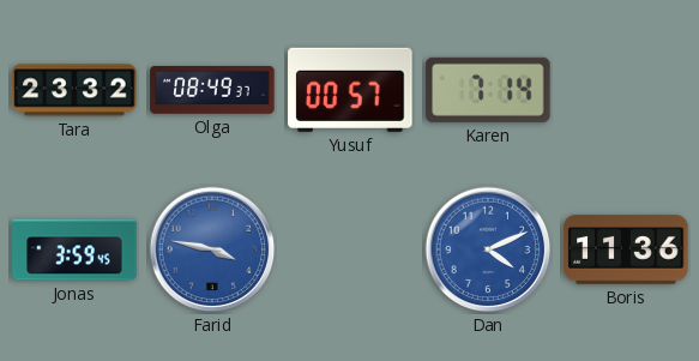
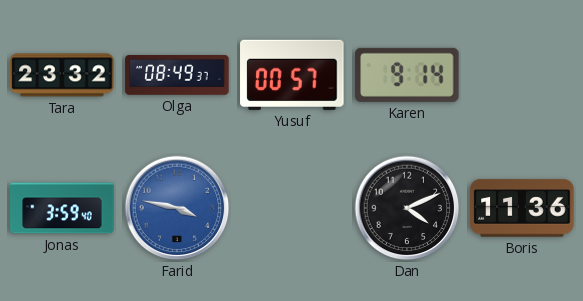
Karen: 7:14 -> 9:14
Jonas: 3:59:45 -> 3:59:40
Dan dial: blue -> black
